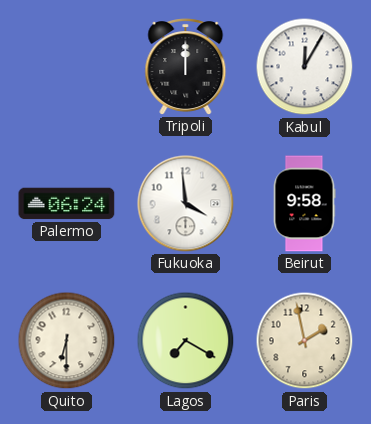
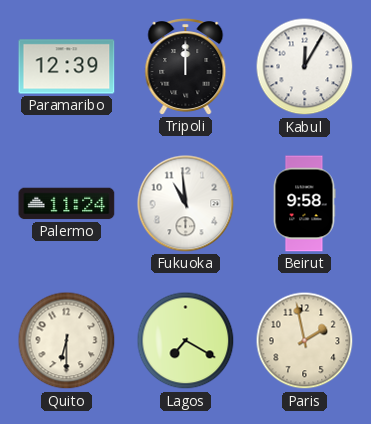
Paramaribo: none -> 12:39
Palermo: 06:24 -> 11:24
Fukuoka: 3:59 -> 10:59
